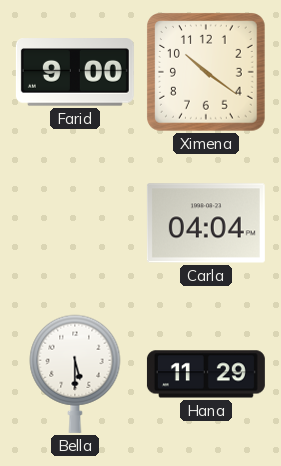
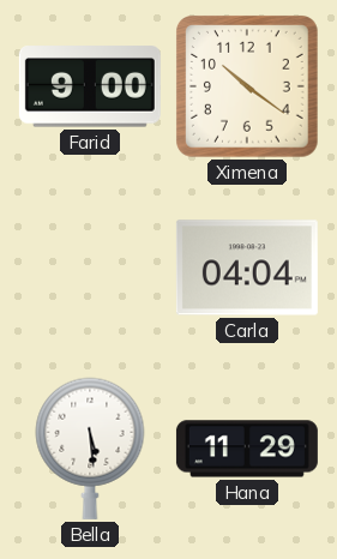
Bella: 5:30 -> 5:29
